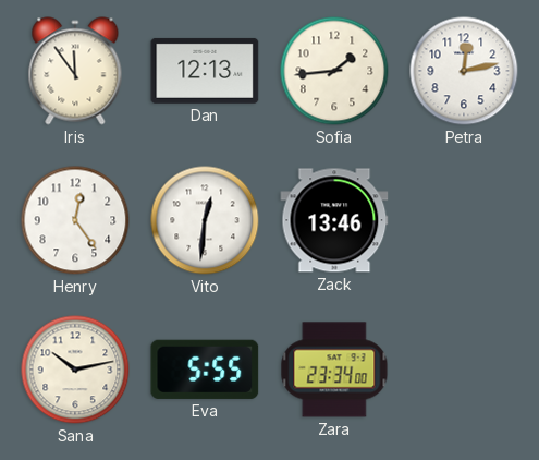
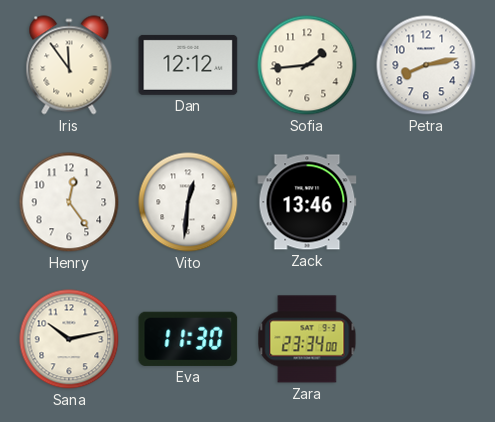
Dan: 12:13 -> 12:12
Petra: 12:13 -> 8:13
Eva: 5:55 -> 11:30
